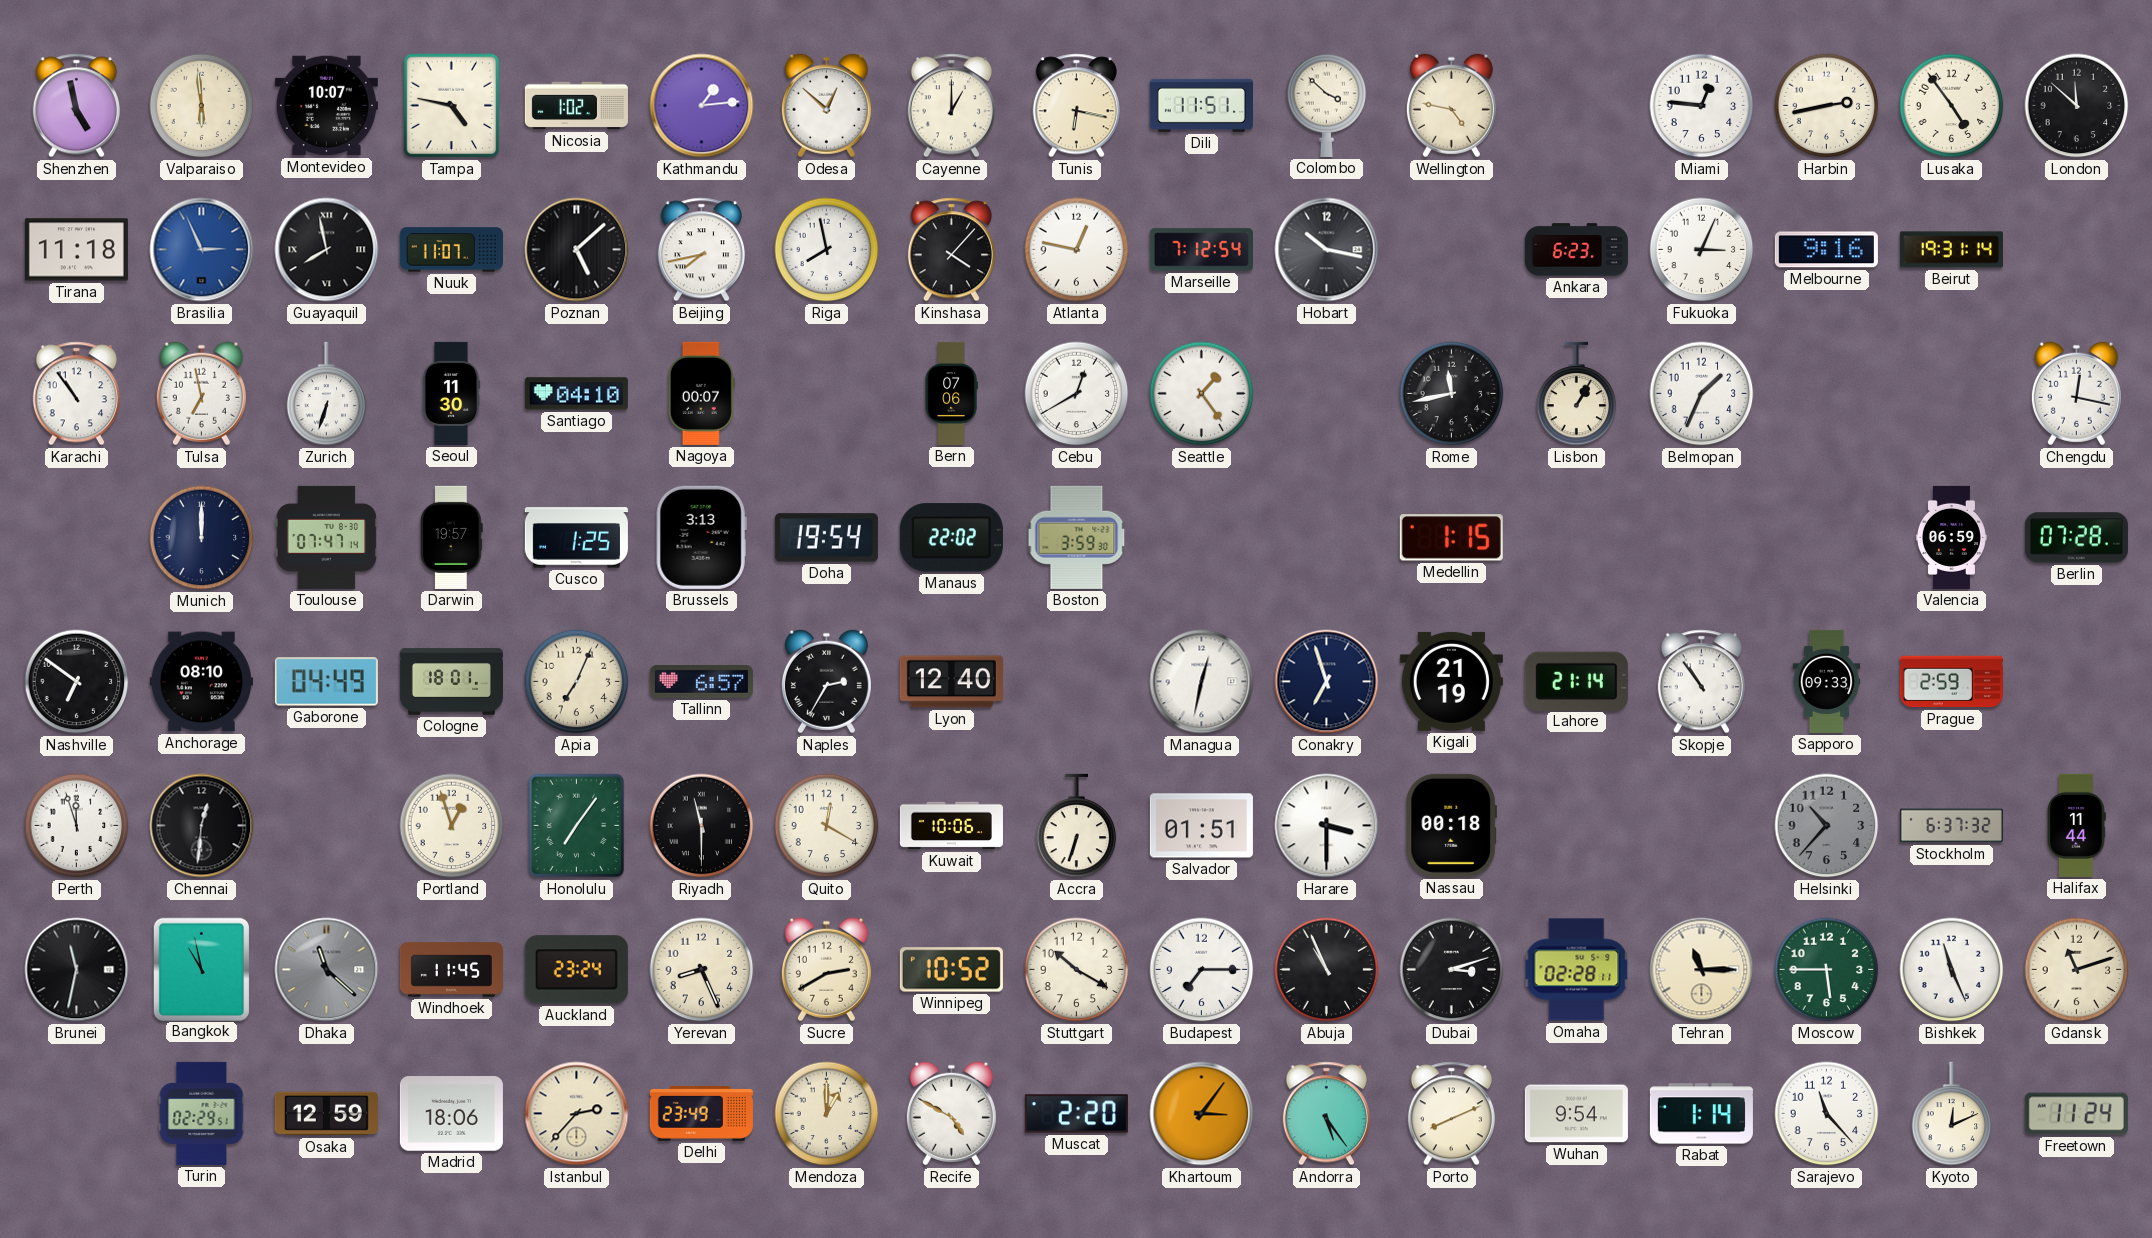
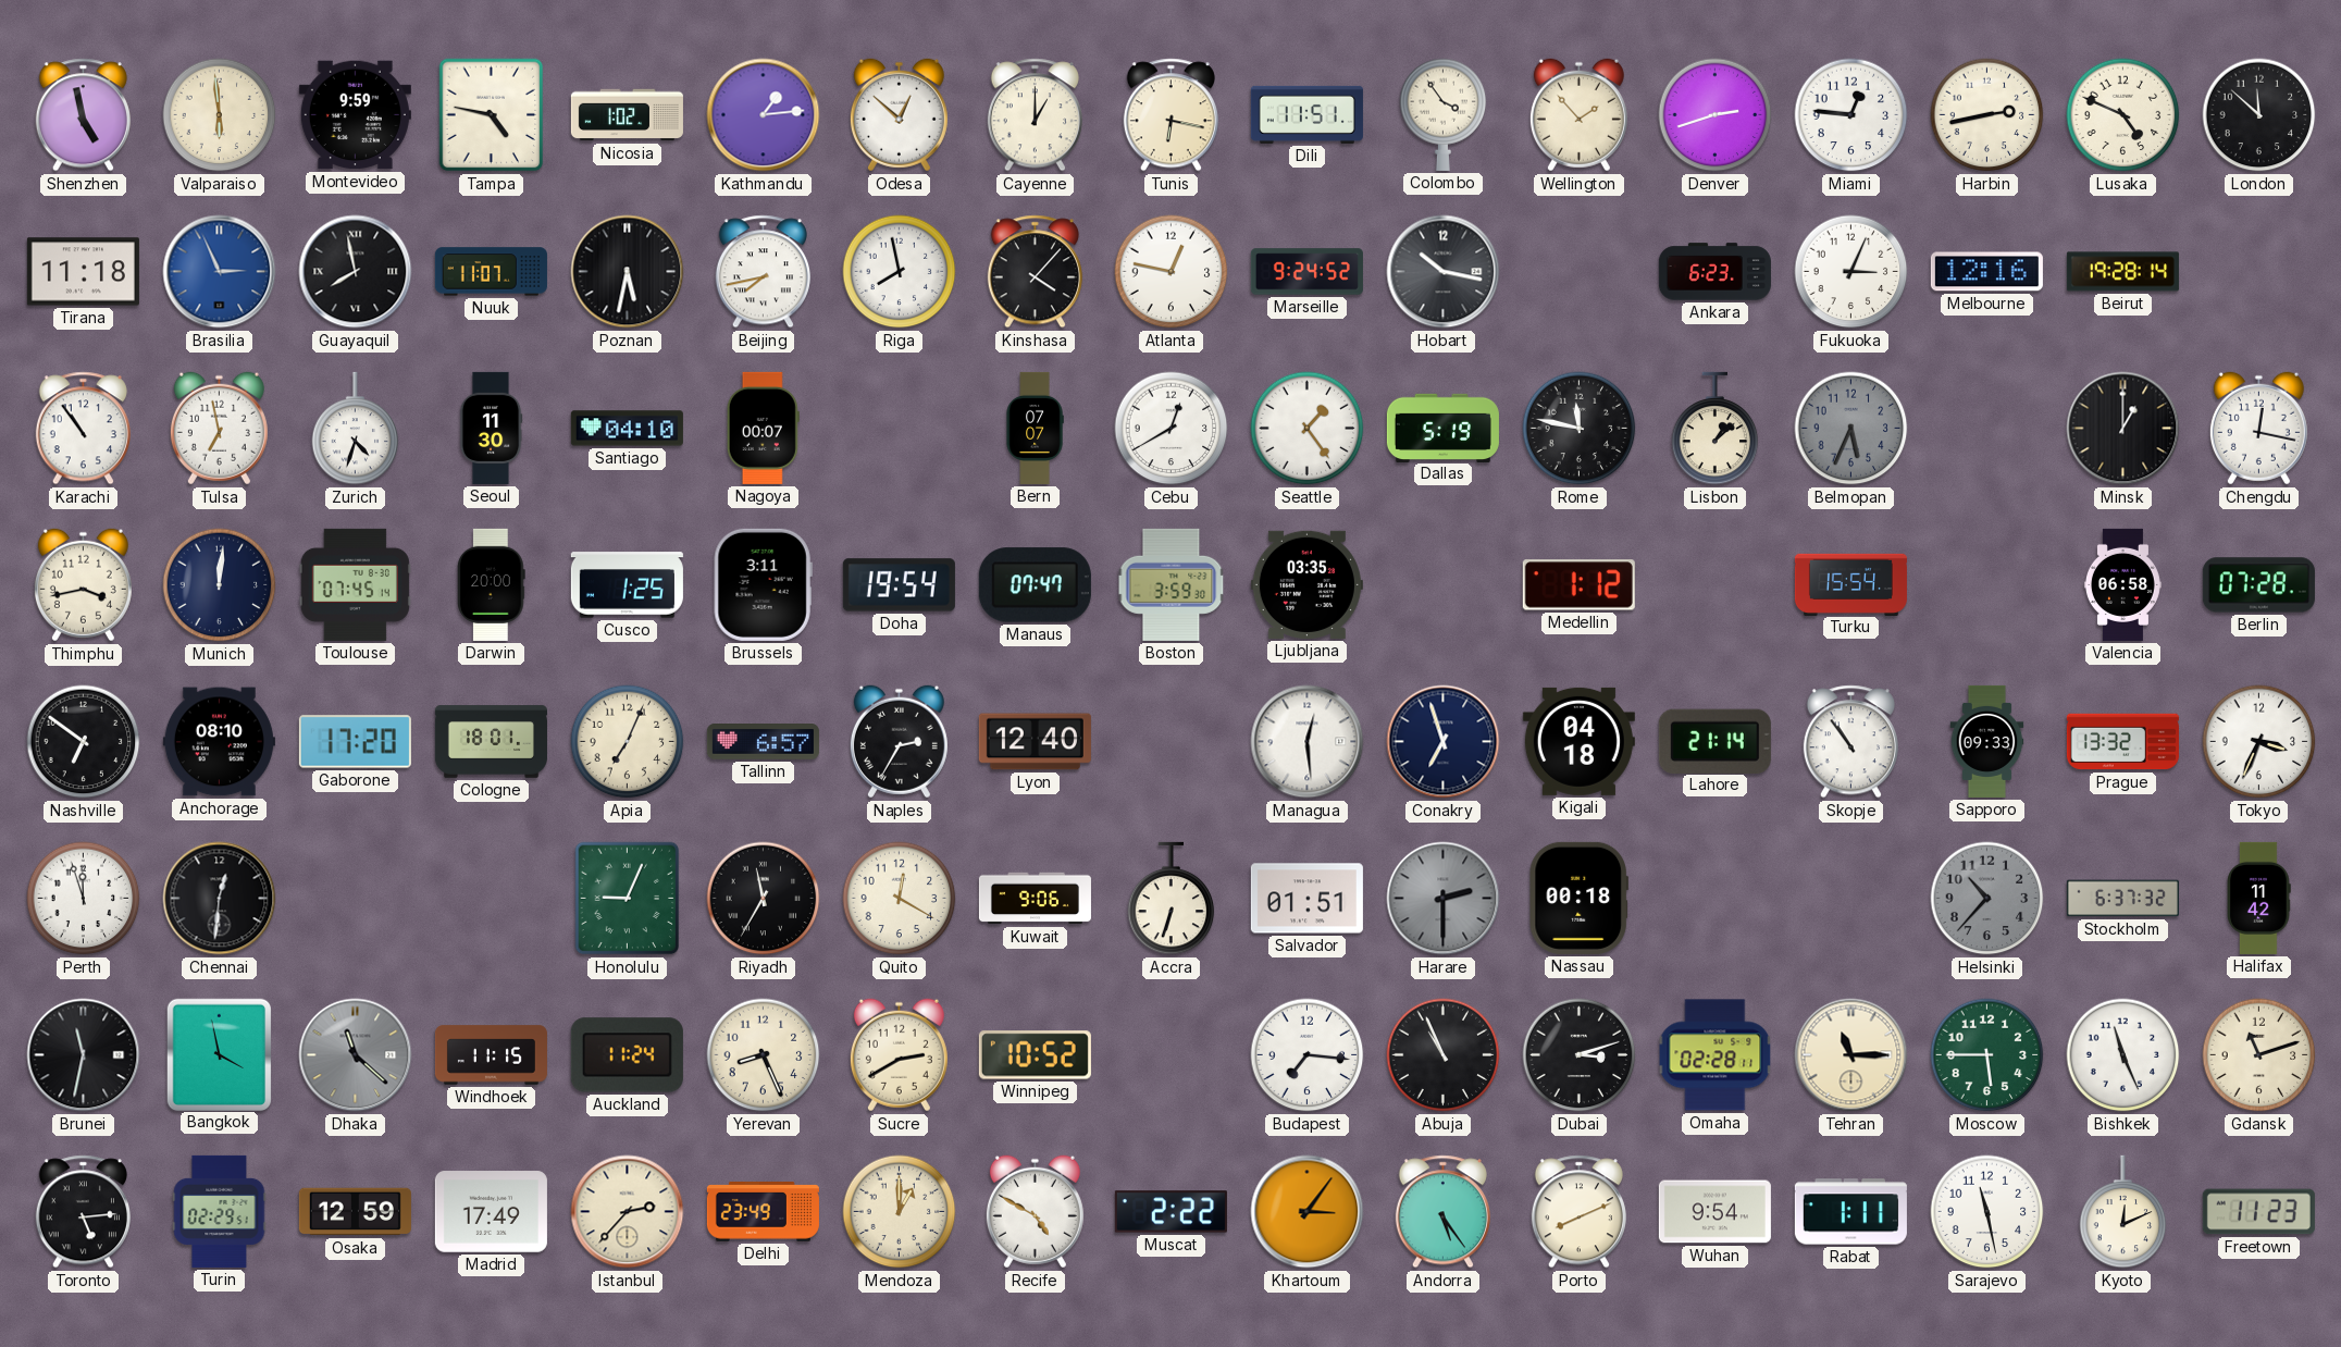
Montevideo: 10:07 -> 9:59
Colombo: 3:52 -> 3:54
Wellington: 4:47 -> 1:53
Denver: none -> 2:42
Lusaka: 4:54 -> 4:49
Poznan: 5:08 -> 5:32
Marseille: 7:12 -> 9:24
Melbourne: 9:16 -> 12:16
Beirut: 19:31 -> 19:28
Zurich: 6:33 -> 4:33
Bern: 07:06 -> 07:07
Dallas: none -> 5:19
Rome: 11:43 -> 11:47
Lisbon: 1:05 -> 1:08
Belmopan: 1:34 -> 5:34
Belmopan dial: white -> grey
Minsk: none -> 1:00
Thimphu: none -> 3:43
Munich: 12:00 -> 12:01
Toulouse: 07:47 -> 07:45
Darwin: 19:57 -> 20:00
Brussels: 3:13 -> 3:11
Manaus: 22:02 -> 07:47
Ljubljana: none -> 03:35
Medellin: 1:15 -> 1:12
Turku: none -> 15:54
Valencia: 06:59 -> 06:58
Gaborone: 04:49 -> 17:20
Managua: 12:32 -> 12:29
Kigali: 21:19 -> 04:18
Prague: 2:59 -> 13:32
Tokyo: none -> 3:34
Portland: 12:57 -> none
Honolulu: 7:06 -> 9:04
Riyadh: 11:30 -> 11:35
Kuwait: 10:06 -> 9:06
Harare: 3:30 -> 2:30
Harare dial: white -> grey
Halifax: 11:44 -> 11:42
Bangkok: 10:58 -> 3:58
Windhoek: 11:45 -> 11:15
Auckland: 23:24 -> 11:24
Stuttgart: 10:20 -> none
Budapest: 7:15 -> 7:16
Toronto: none -> 5:14
Madrid: 18:06 -> 17:49
Muscat: 2:20 -> 2:22
Rabat: 1:14 -> 1:11
Sarajevo: 11:23 -> 11:28
Freetown: 11:24 -> 11:23
